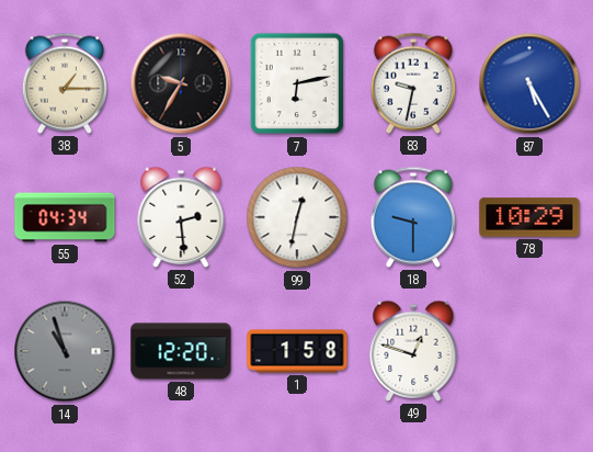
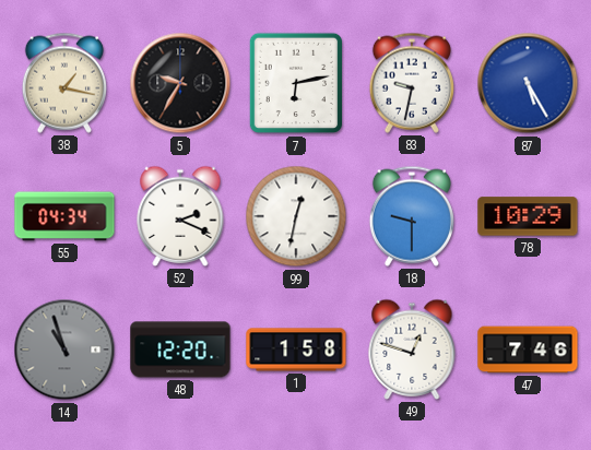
38: 1:15 -> 1:17
52: 2:29 -> 2:19
47: none -> 7:46
